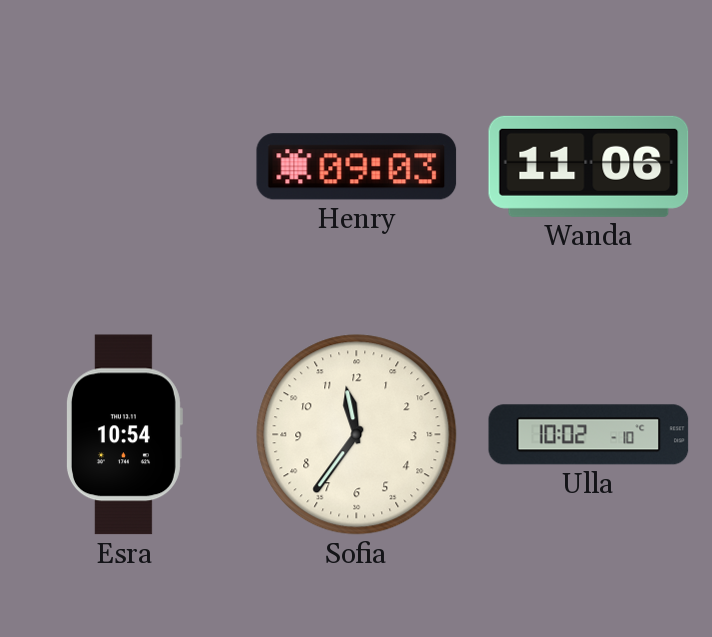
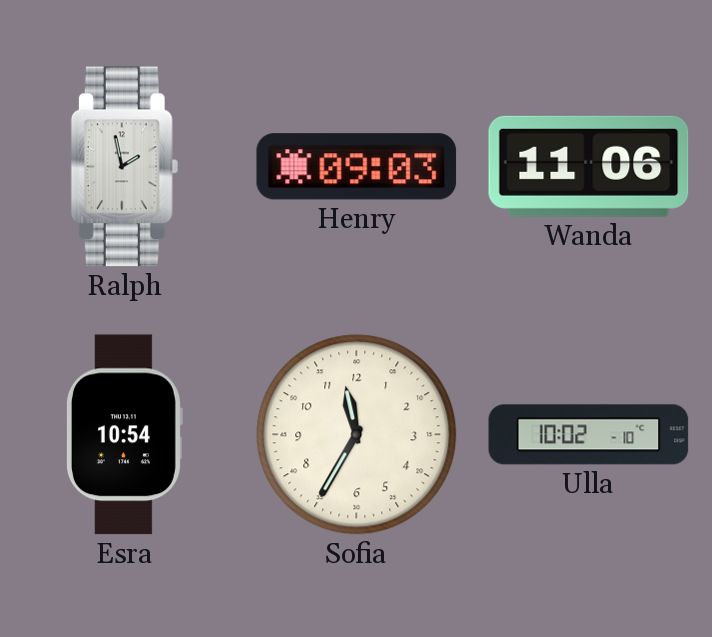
Ralph: none -> 1:58
Sofia: 11:36 -> 11:35
